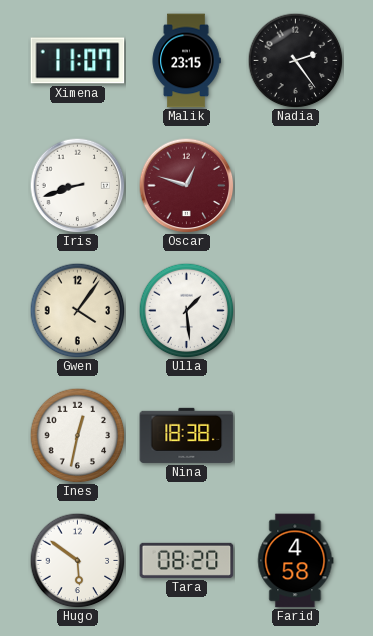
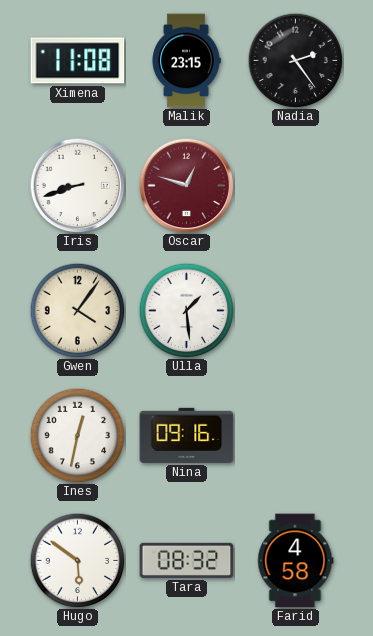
Ximena: 11:07 -> 11:08
Nina: 18:38 -> 09:16
Tara: 08:20 -> 08:32
